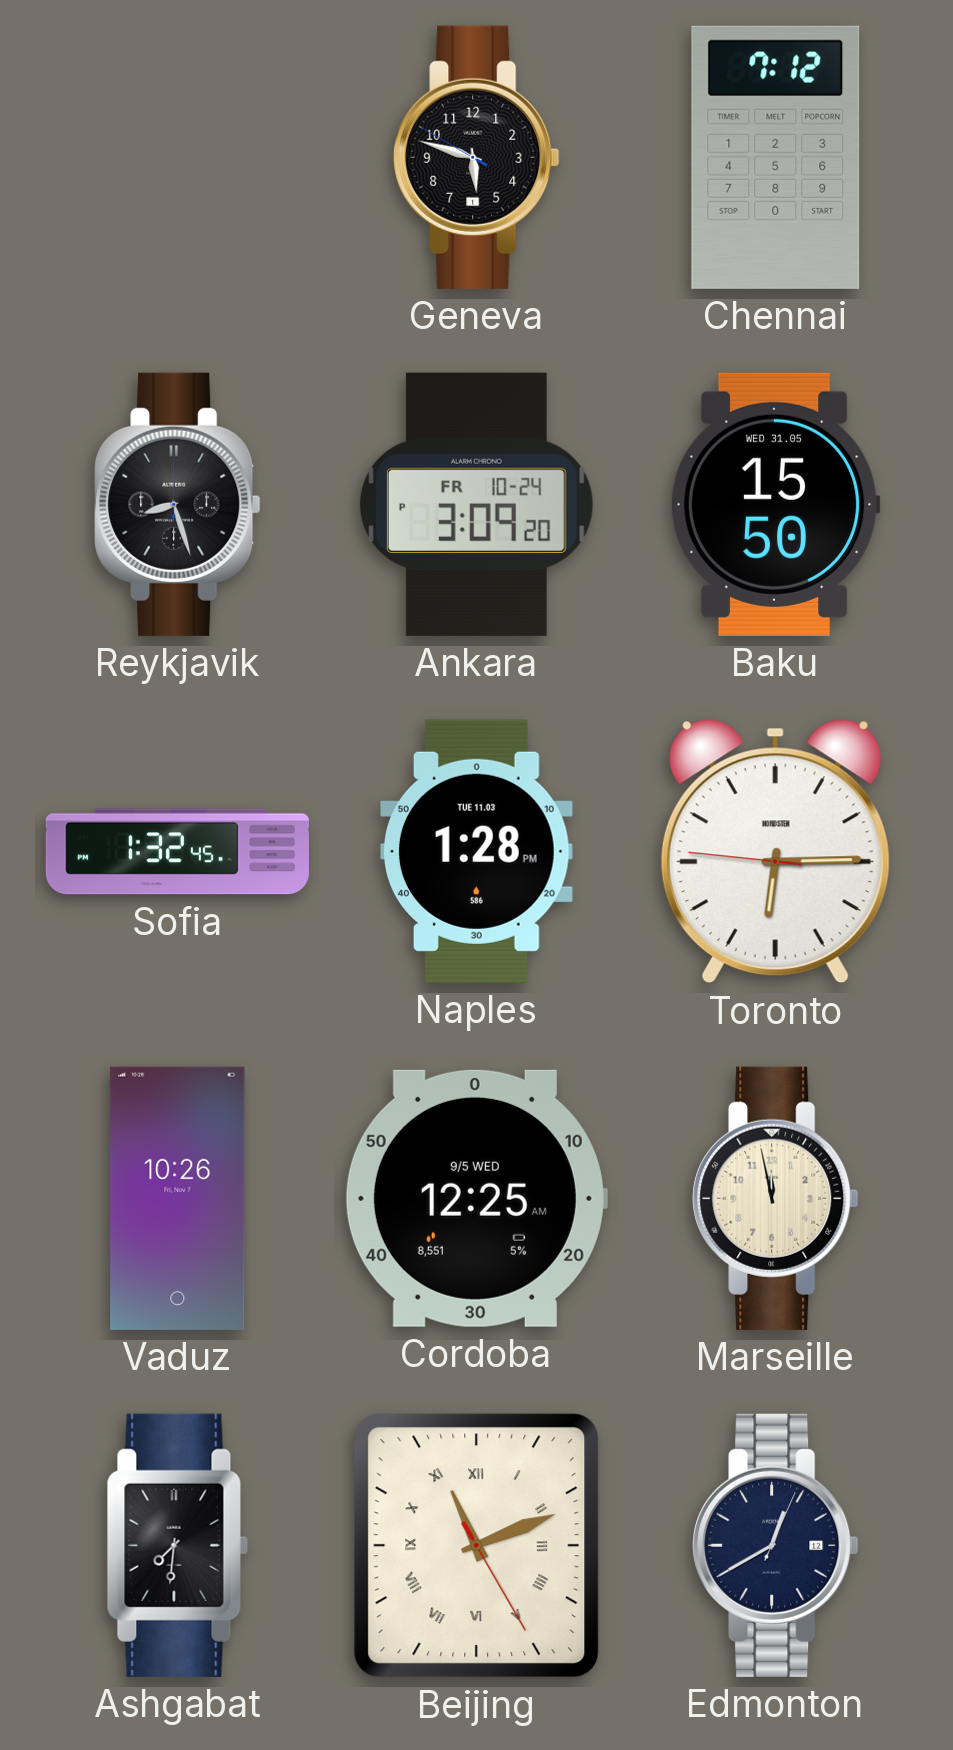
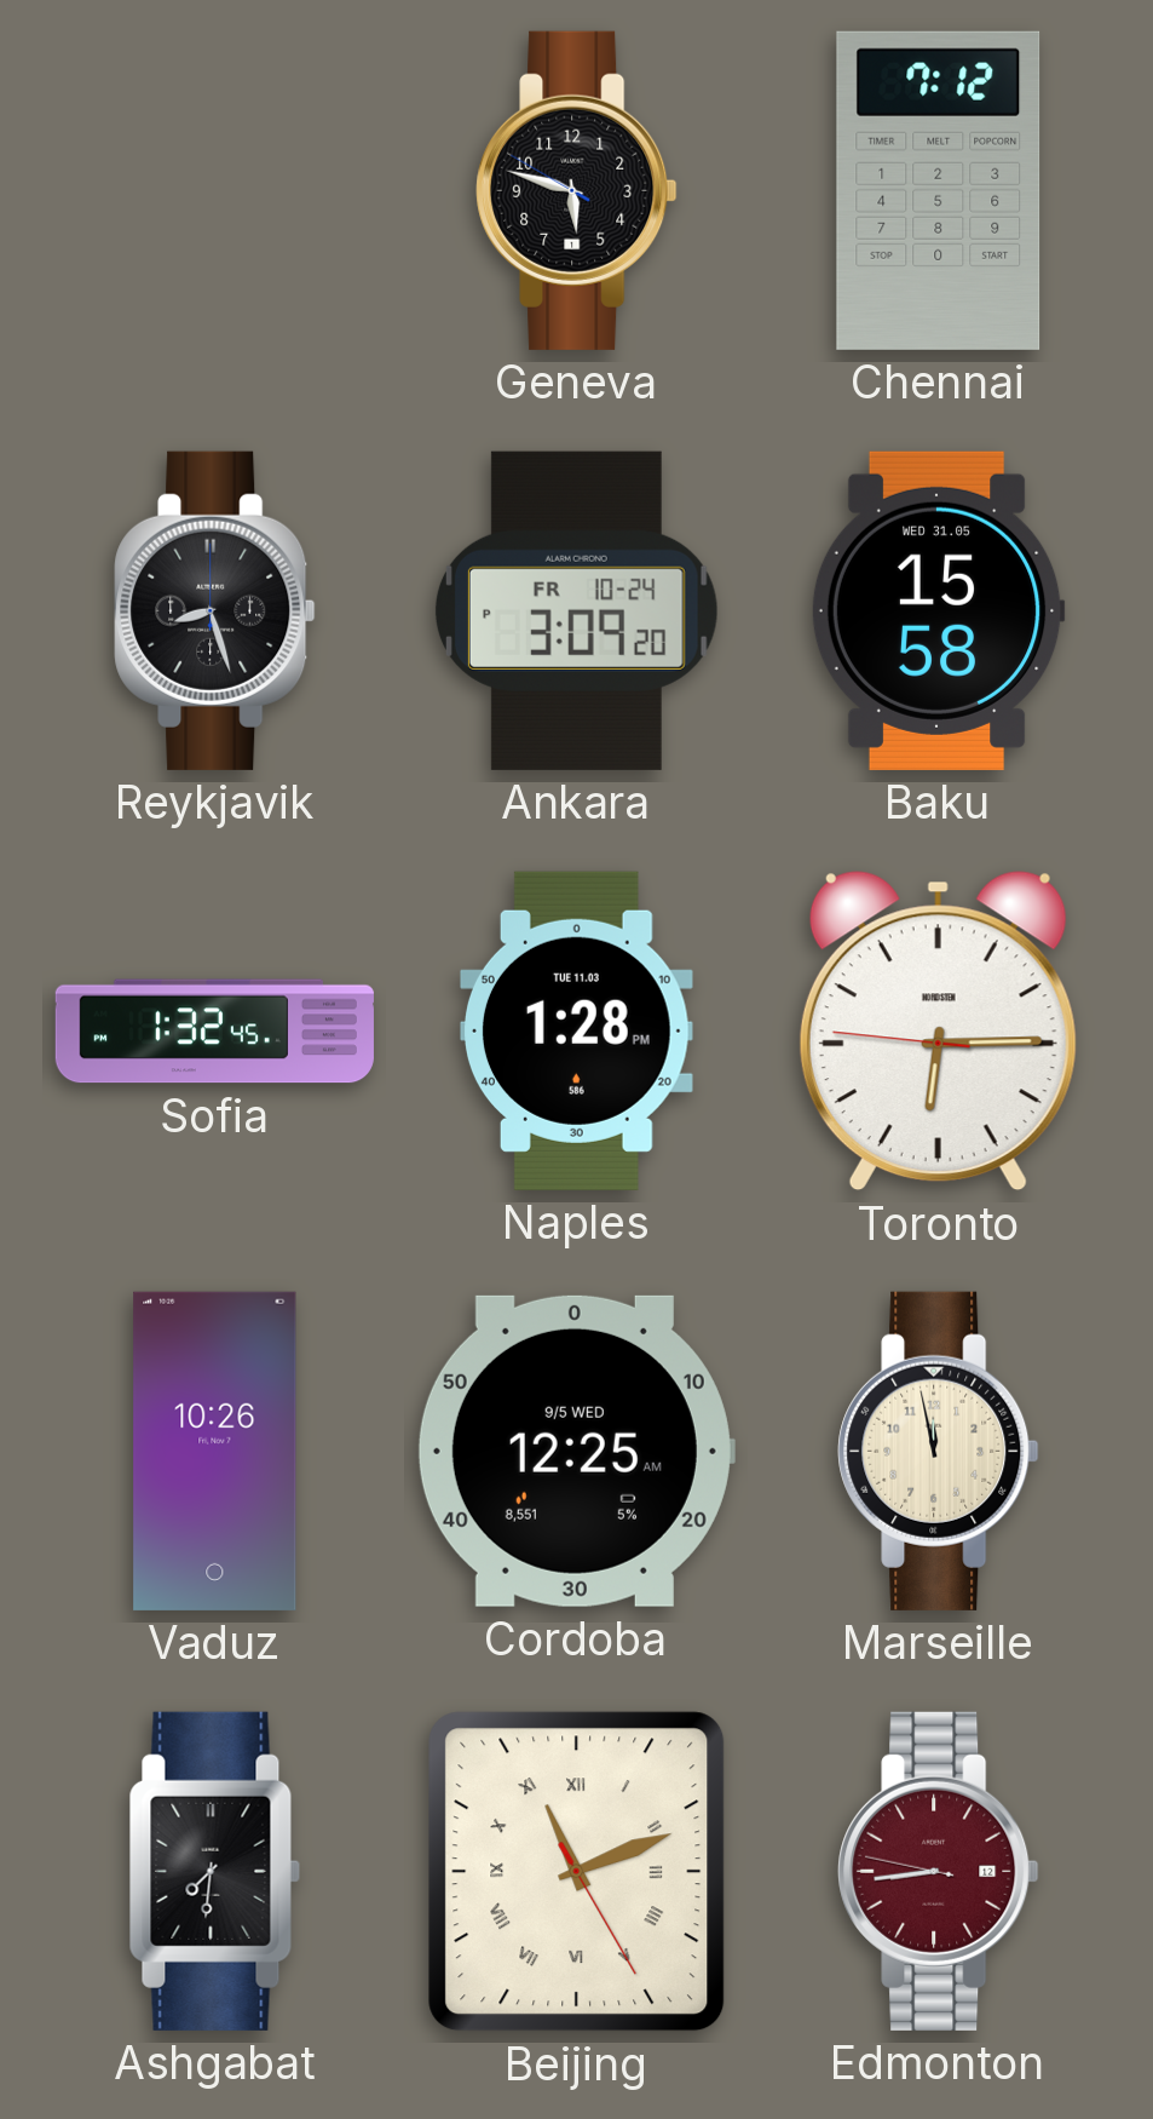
Baku: 15:50 -> 15:58
Edmonton: 12:40 -> 8:43
Edmonton dial: navy -> burgundy
